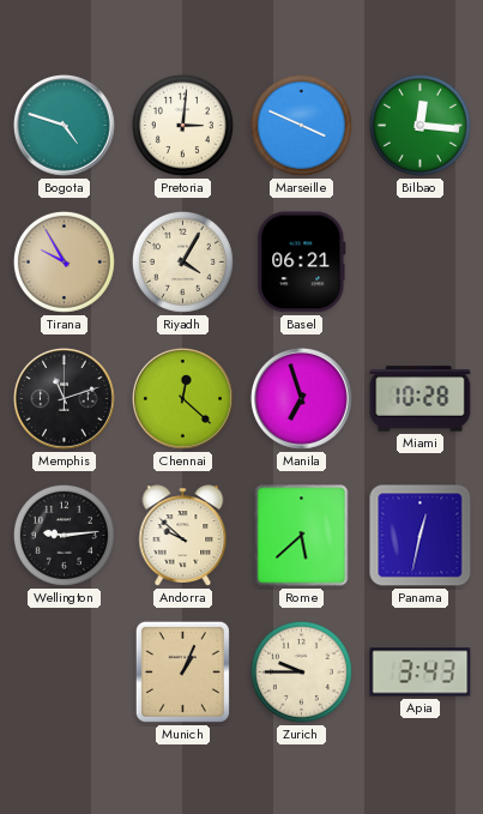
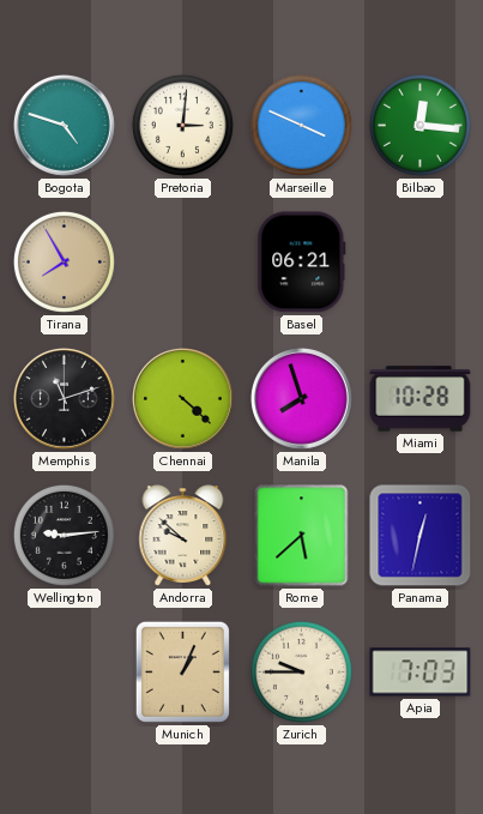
Tirana: 9:55 -> 7:55
Riyadh: 4:05 -> none
Chennai: 12:22 -> 4:22
Manila: 6:57 -> 7:57
Apia: 3:43 -> 7:03
